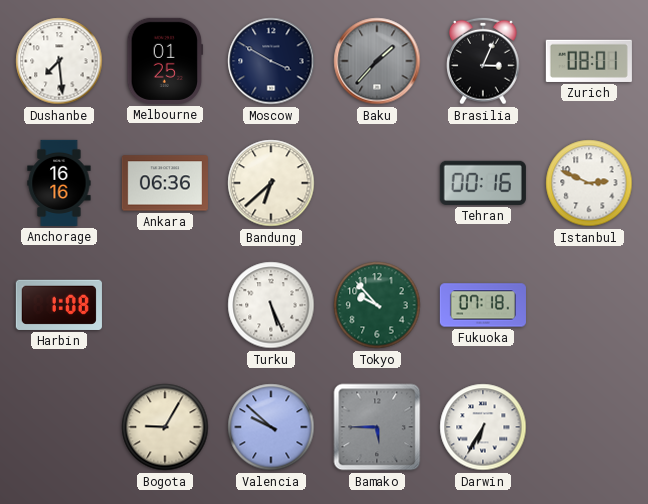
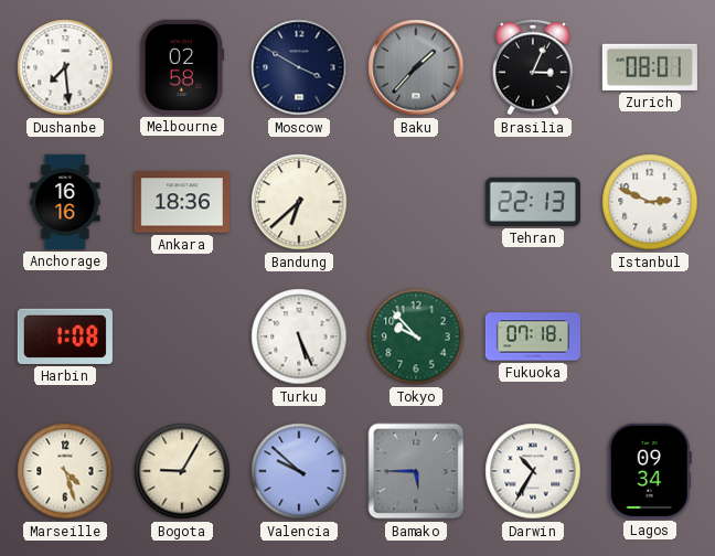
Melbourne: 01:25 -> 02:58
Ankara: 06:36 -> 18:36
Tehran: 00:16 -> 22:13
Marseille: none -> 4:27
Darwin: 6:35 -> 10:35
Lagos: none -> 09:34
